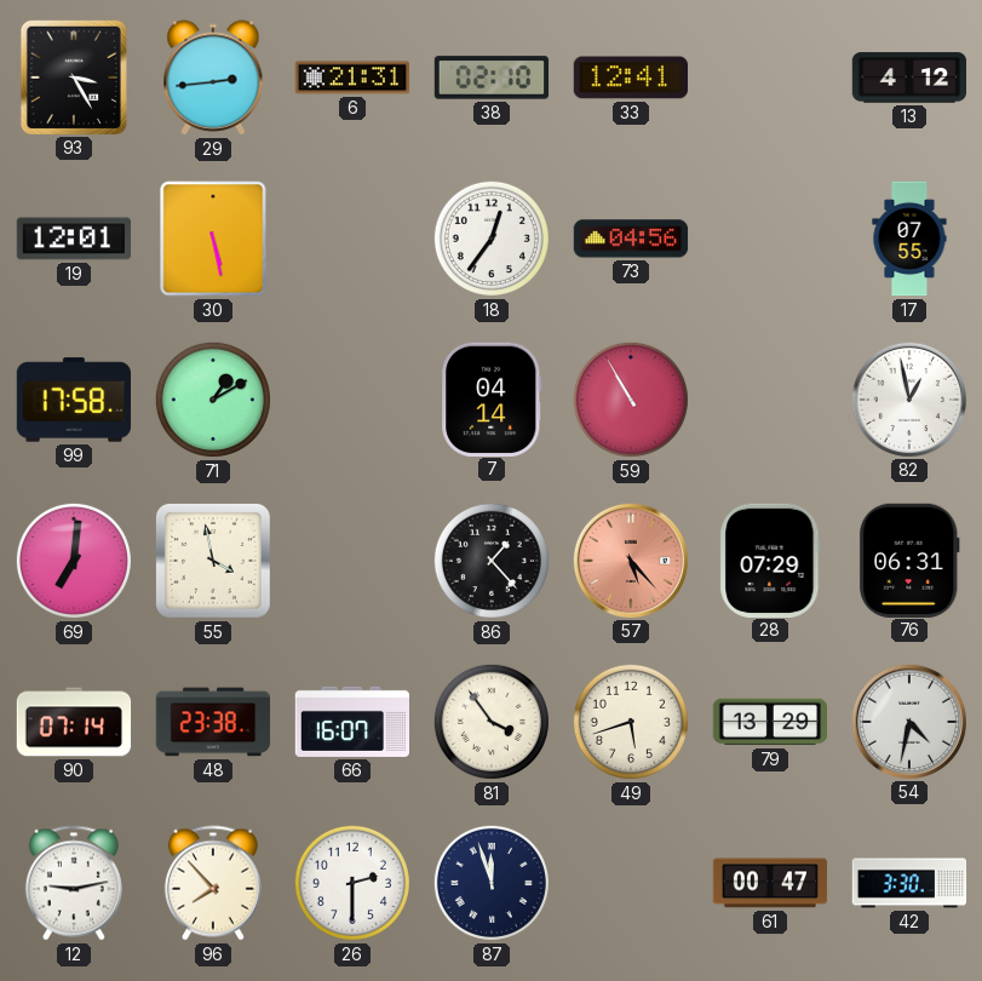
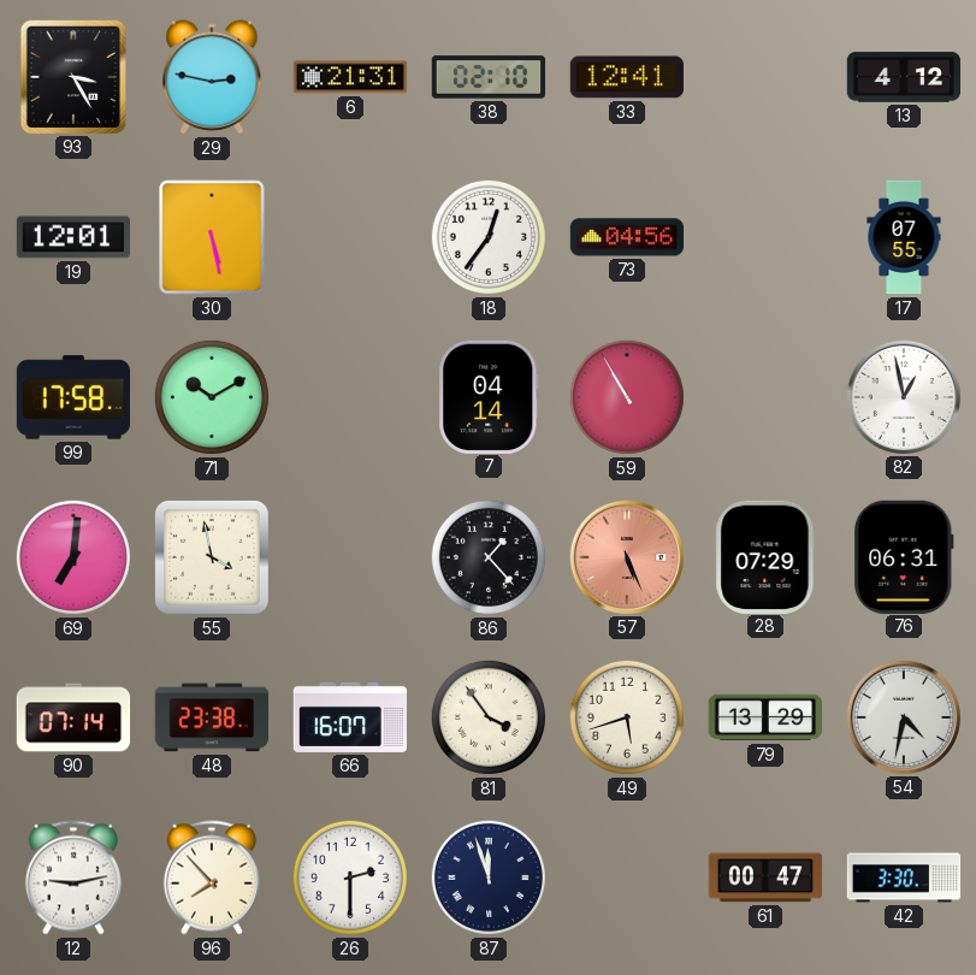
29: 2:44 -> 2:47
71: 1:10 -> 10:10
57: 5:23 -> 5:26
